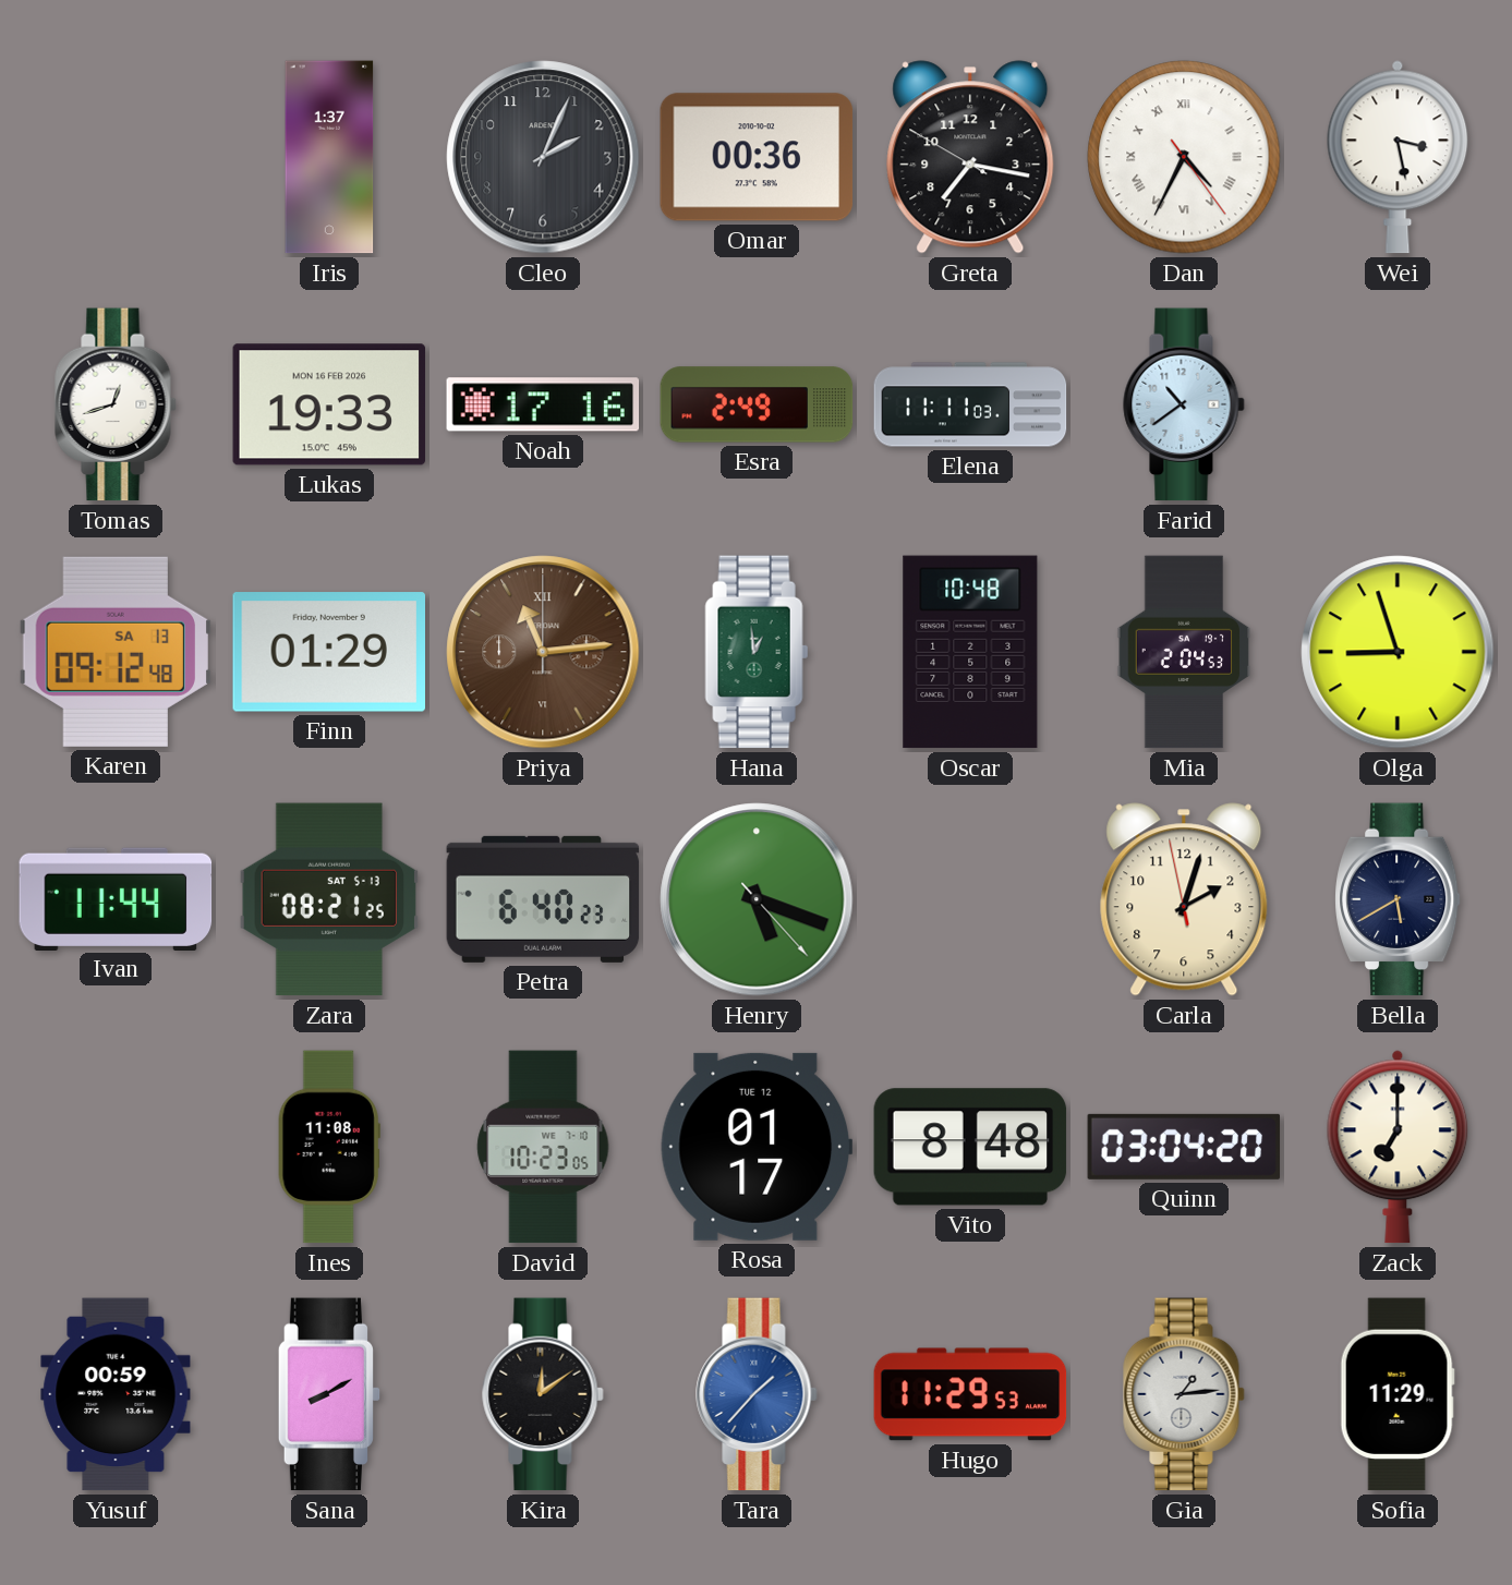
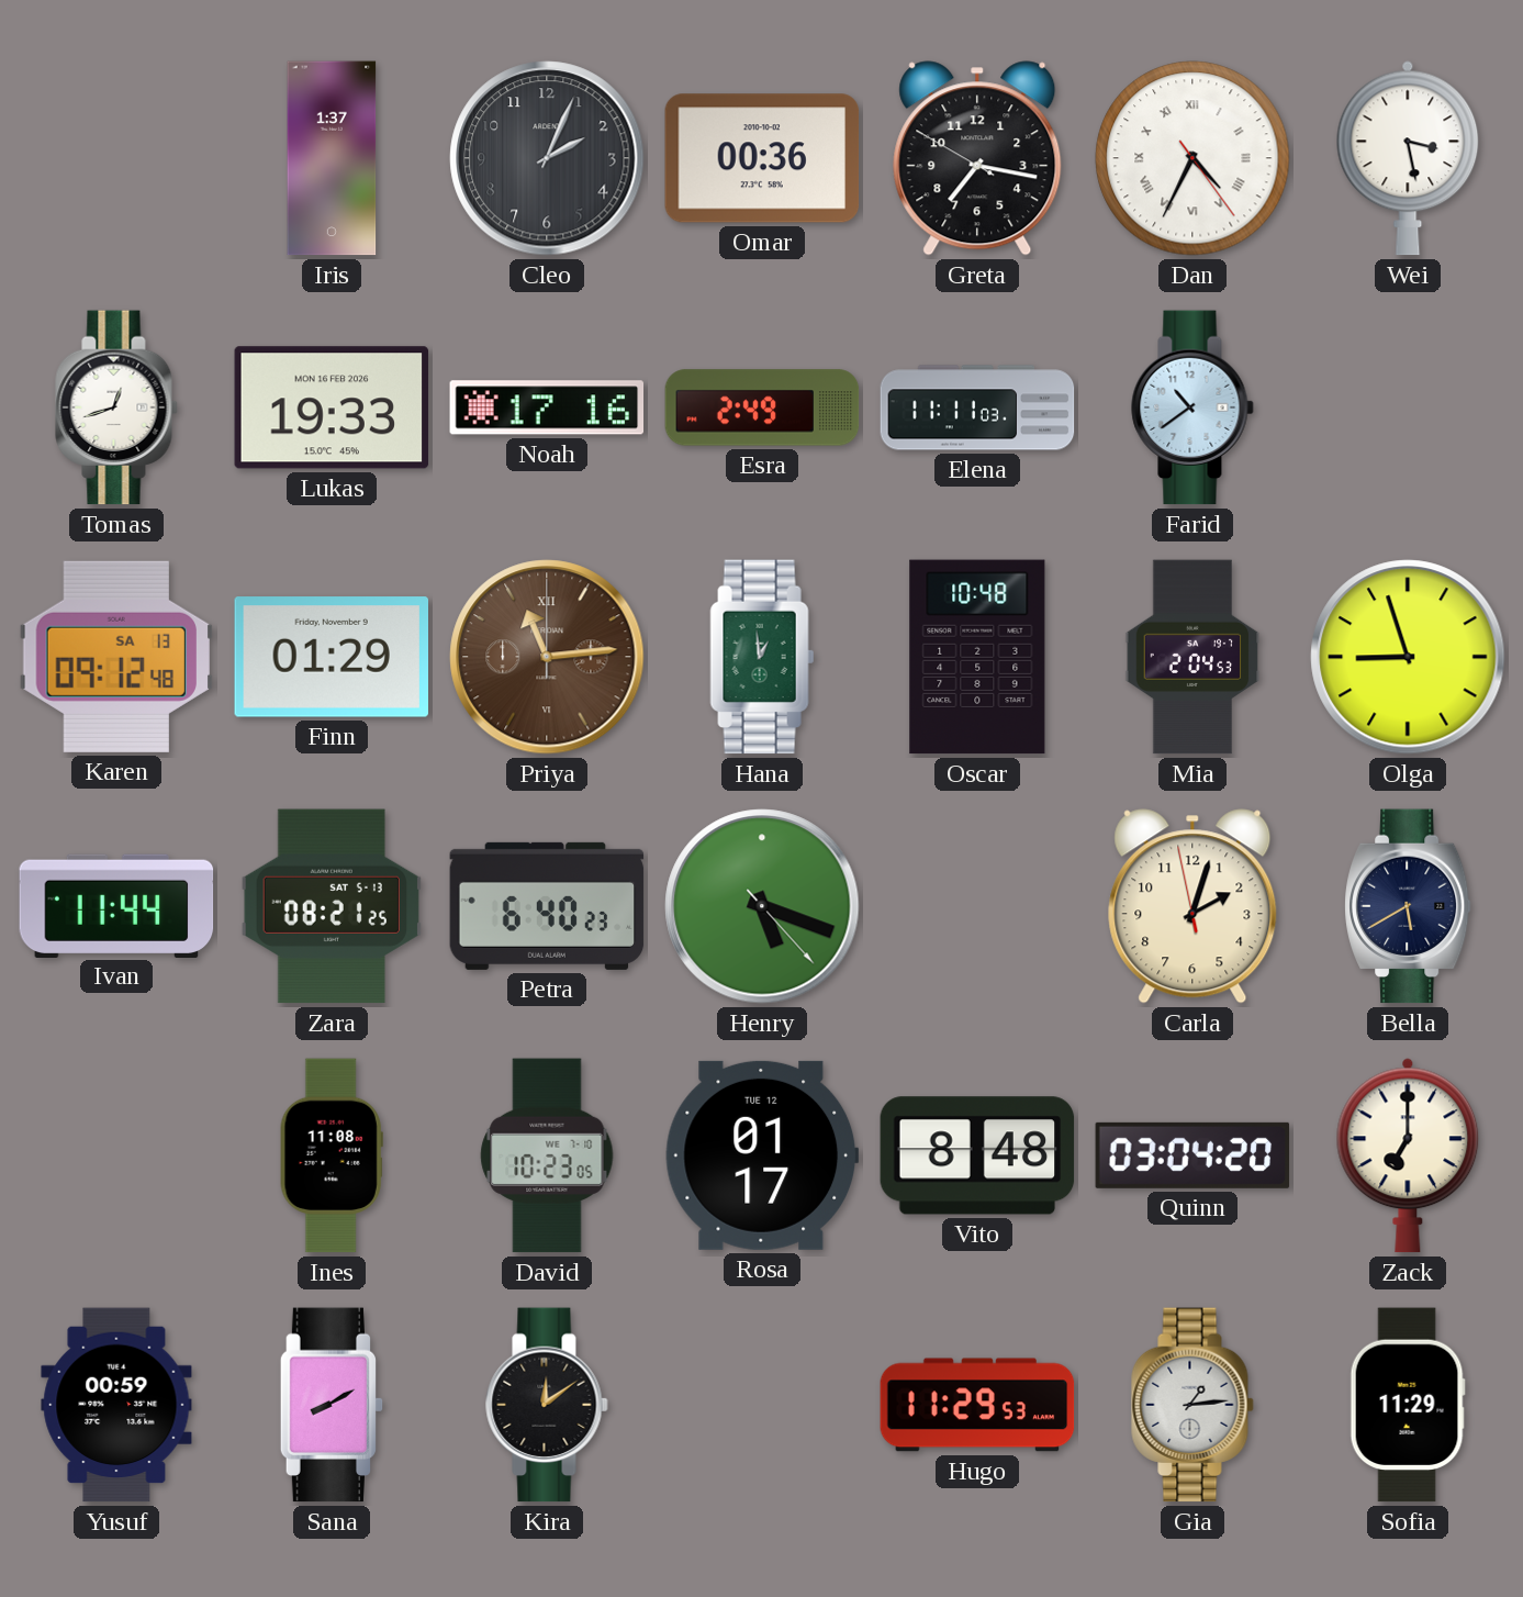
Tara: 1:37 -> none
